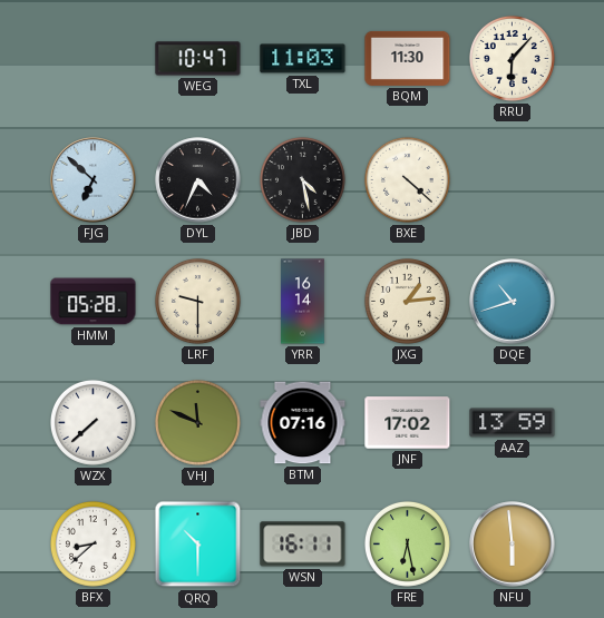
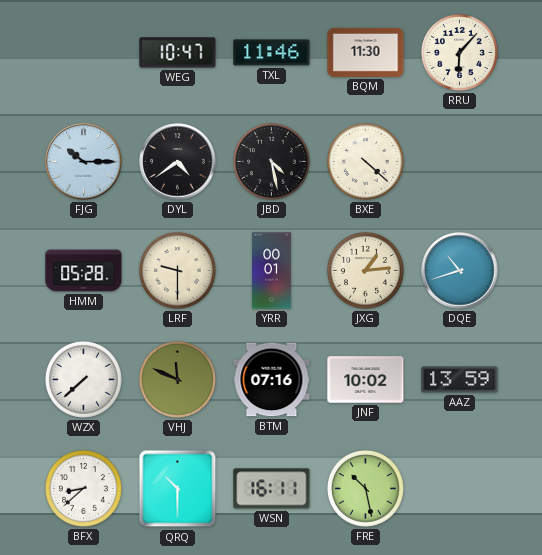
TXL: 11:03 -> 11:46
FJG: 6:52 -> 10:15
DYL: 4:34 -> 4:39
YRR: 16:14 -> 00:01
JNF: 17:02 -> 10:02
FRE: 6:28 -> 10:28
NFU: 5:59 -> none
